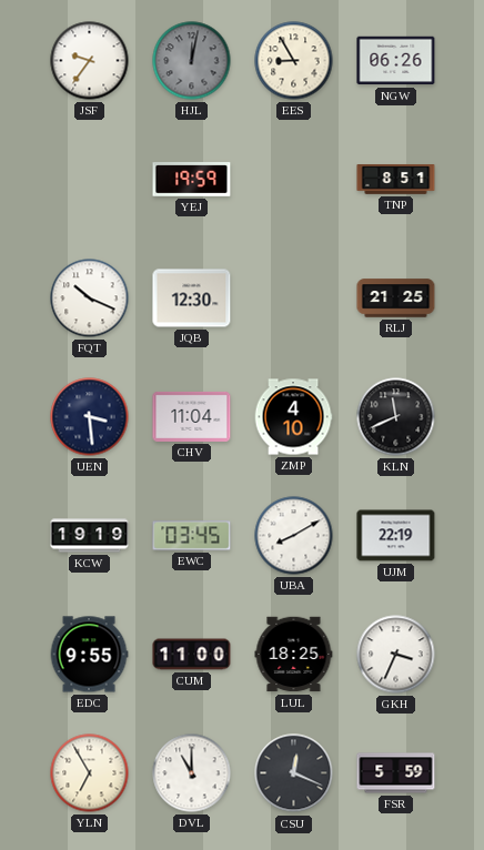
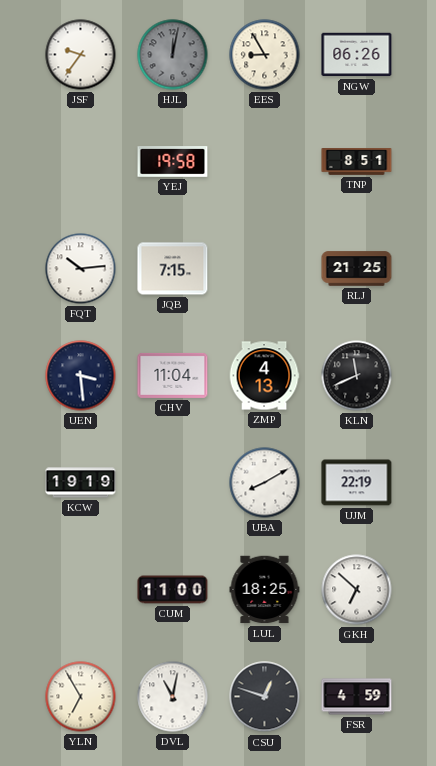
YEJ: 19:59 -> 19:58
FQT: 10:19 -> 10:14
JQB: 12:30 -> 7:15
ZMP: 4:10 -> 4:13
EWC: 03:45 -> none
EDC: 9:55 -> none
GKH: 3:34 -> 6:52
DVL: 11:00 -> 11:02
CSU: 12:19 -> 12:48
FSR: 5:59 -> 4:59
